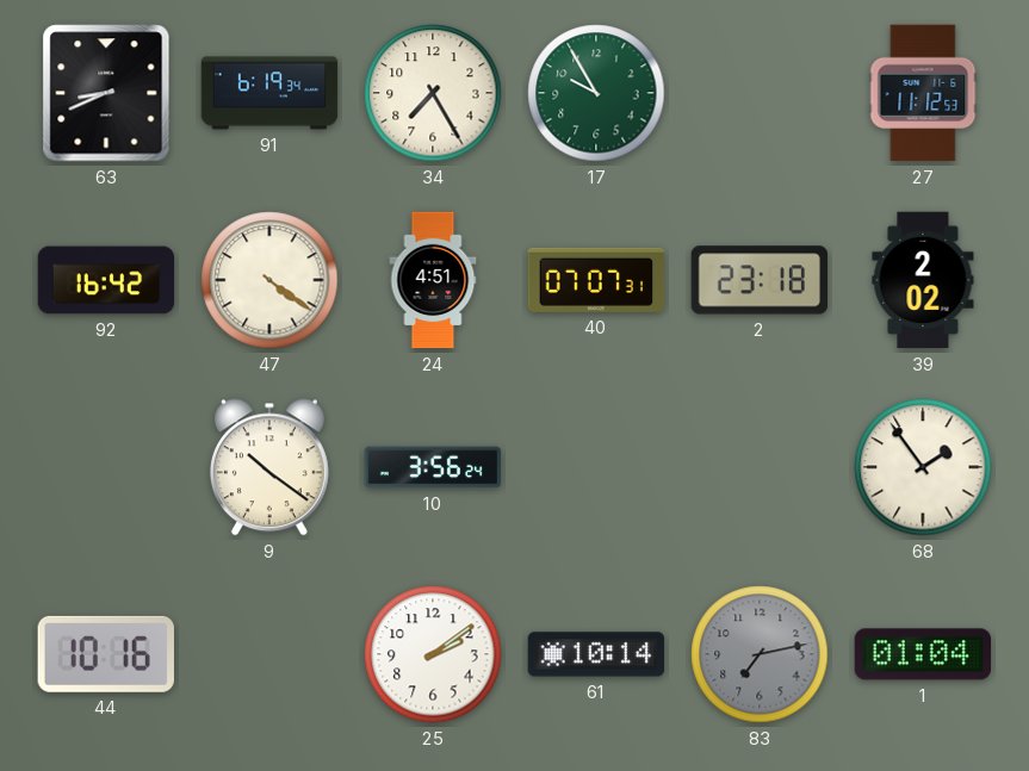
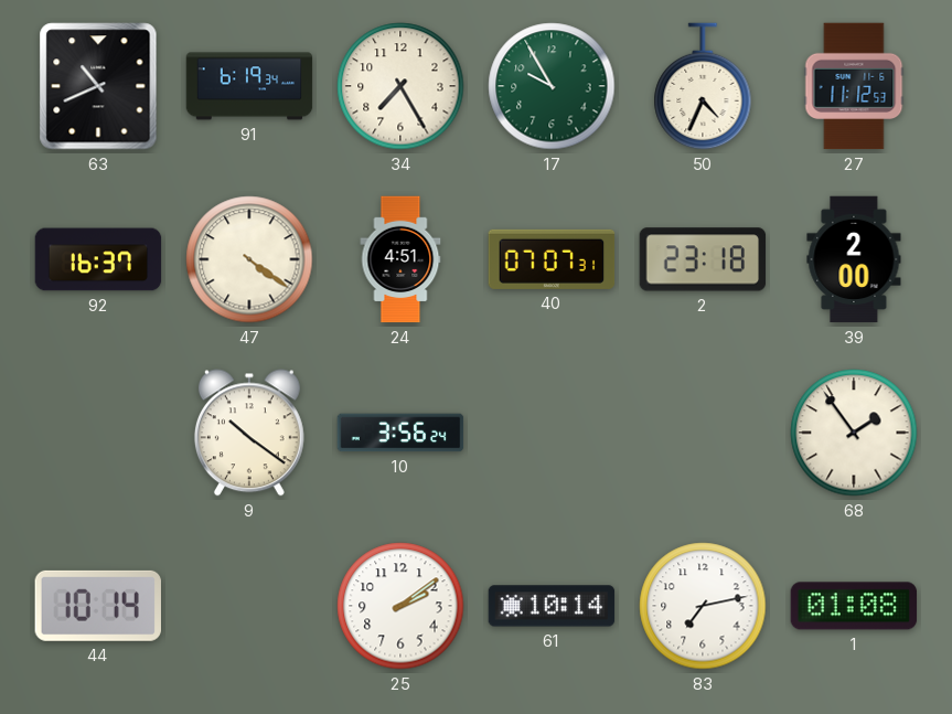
63: 8:41 -> 10:41
50: none -> 4:34
92: 16:42 -> 16:37
39: 2:02 -> 2:00
44: 10:16 -> 10:14
83 dial: grey -> white
1: 01:04 -> 01:08
